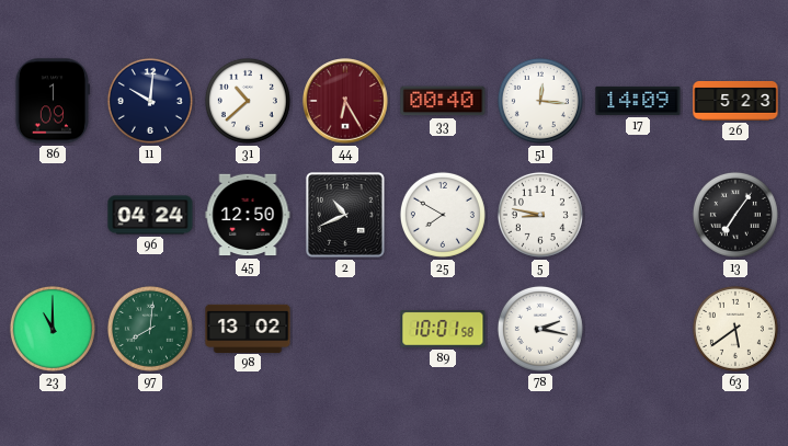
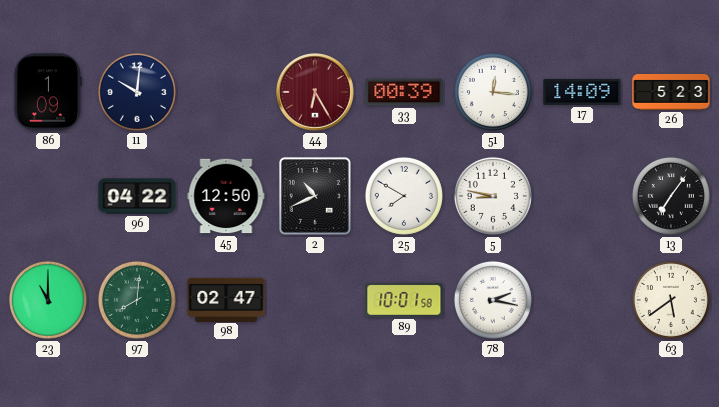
31: 10:38 -> none
33: 00:40 -> 00:39
96: 04:24 -> 04:22
98: 13:02 -> 02:47
